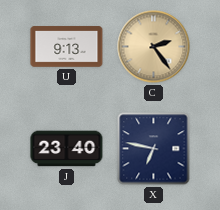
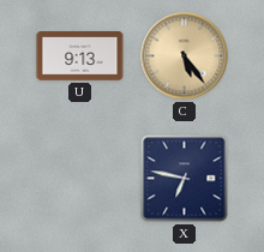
C: 2:24 -> 5:24
J: 23:40 -> none
